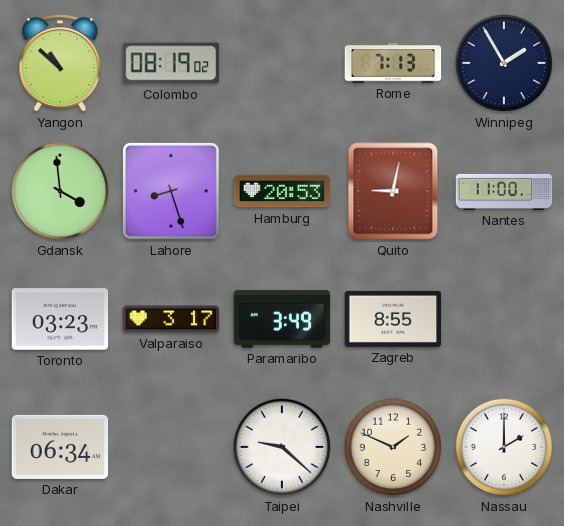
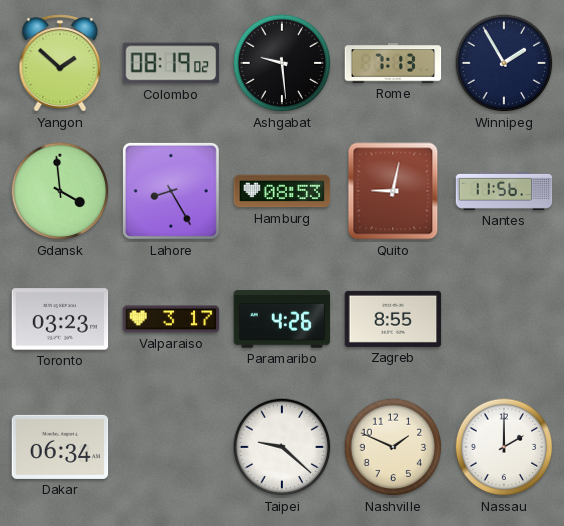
Yangon: 10:52 -> 1:52
Ashgabat: none -> 9:29
Lahore: 8:27 -> 8:25
Hamburg: 20:53 -> 08:53
Nantes: 11:00 -> 11:56
Paramaribo: 3:49 -> 4:26
